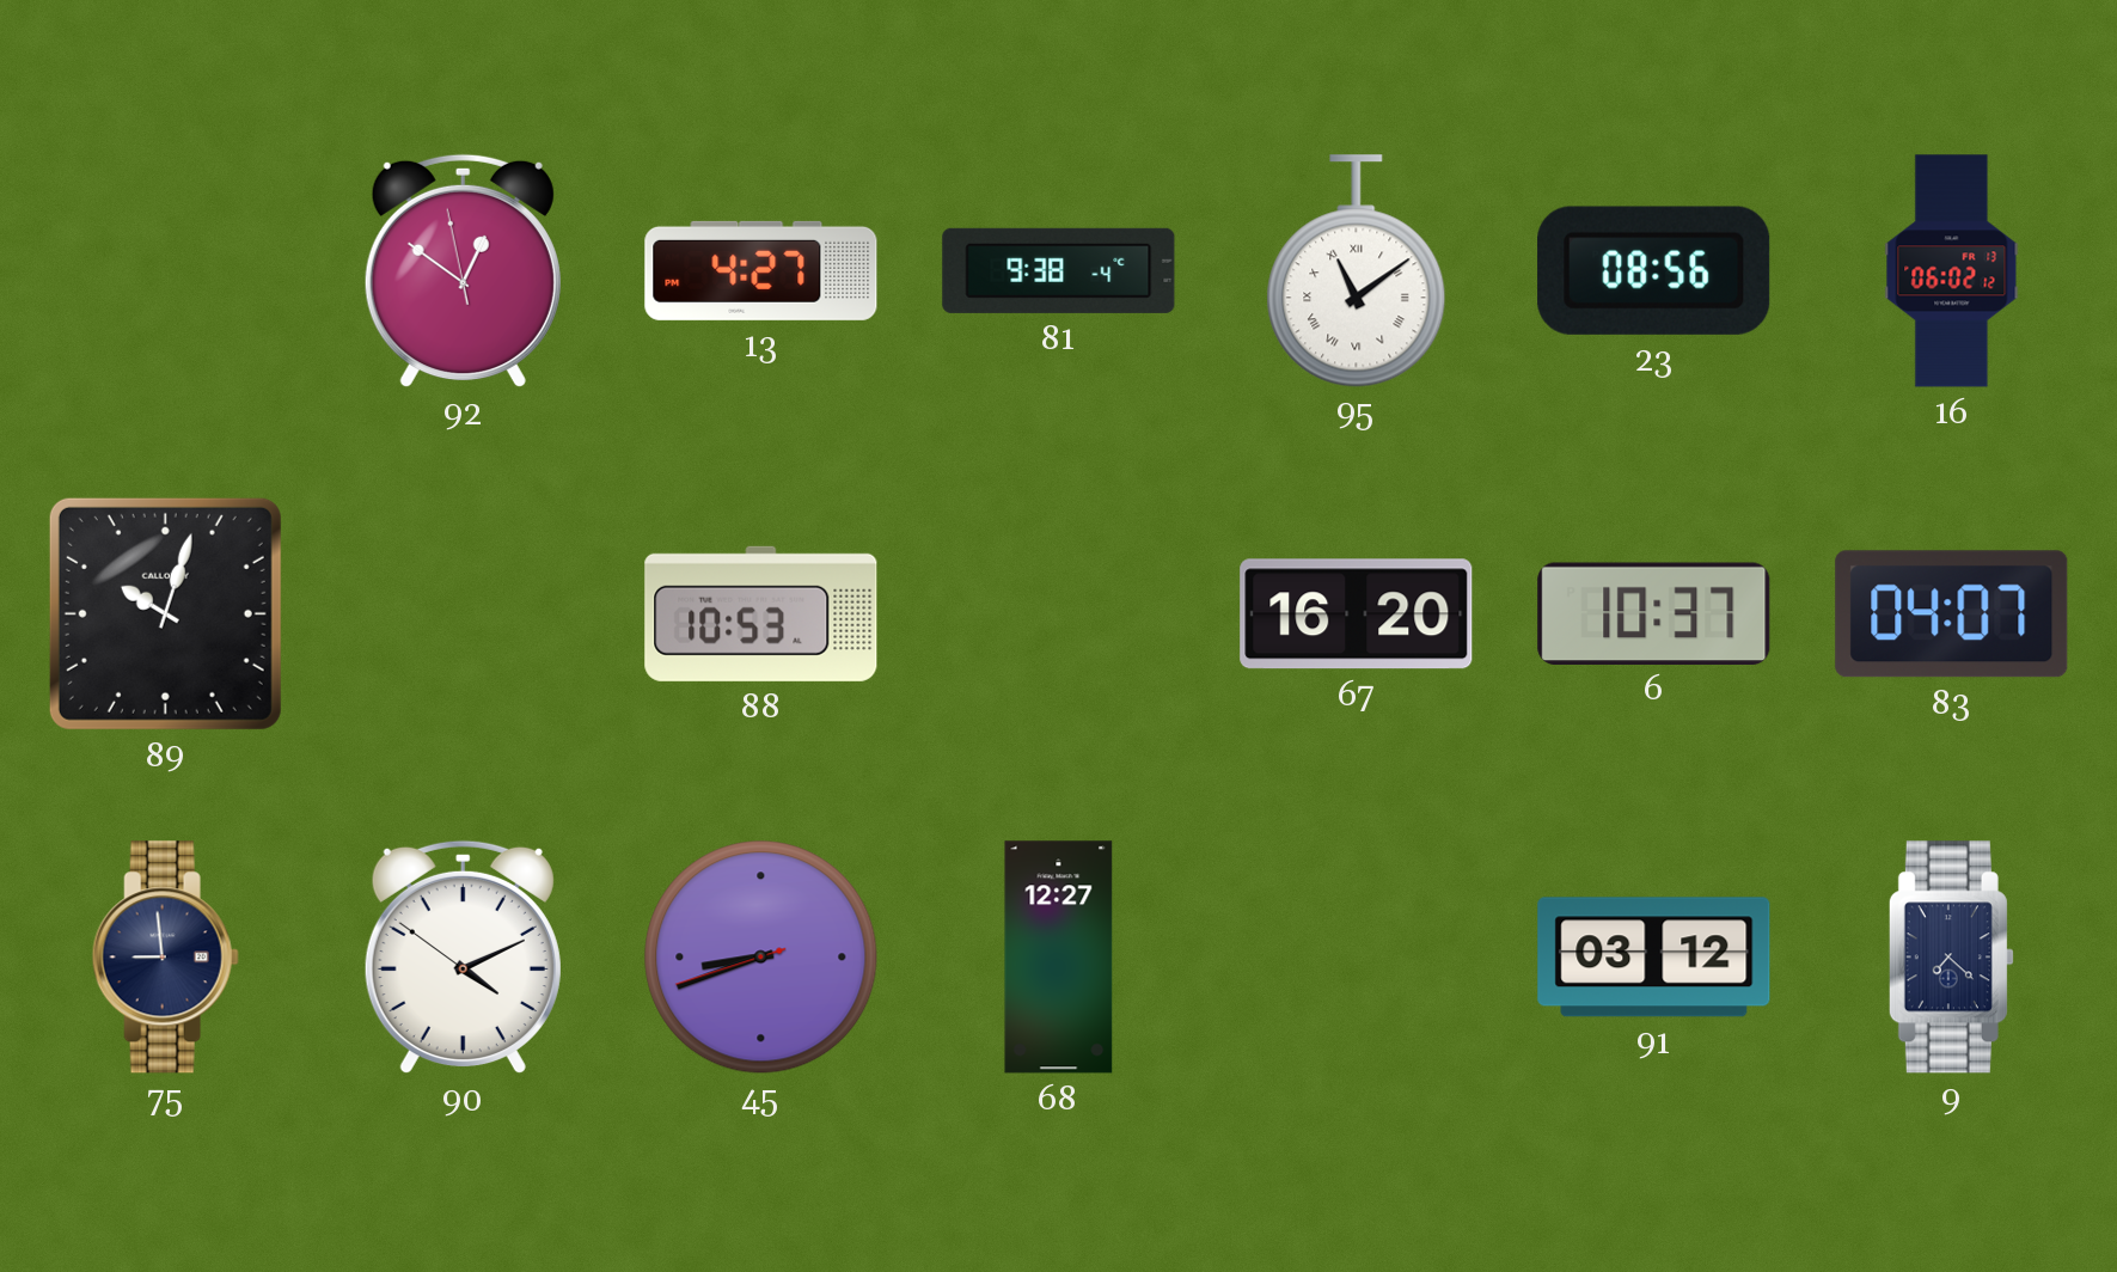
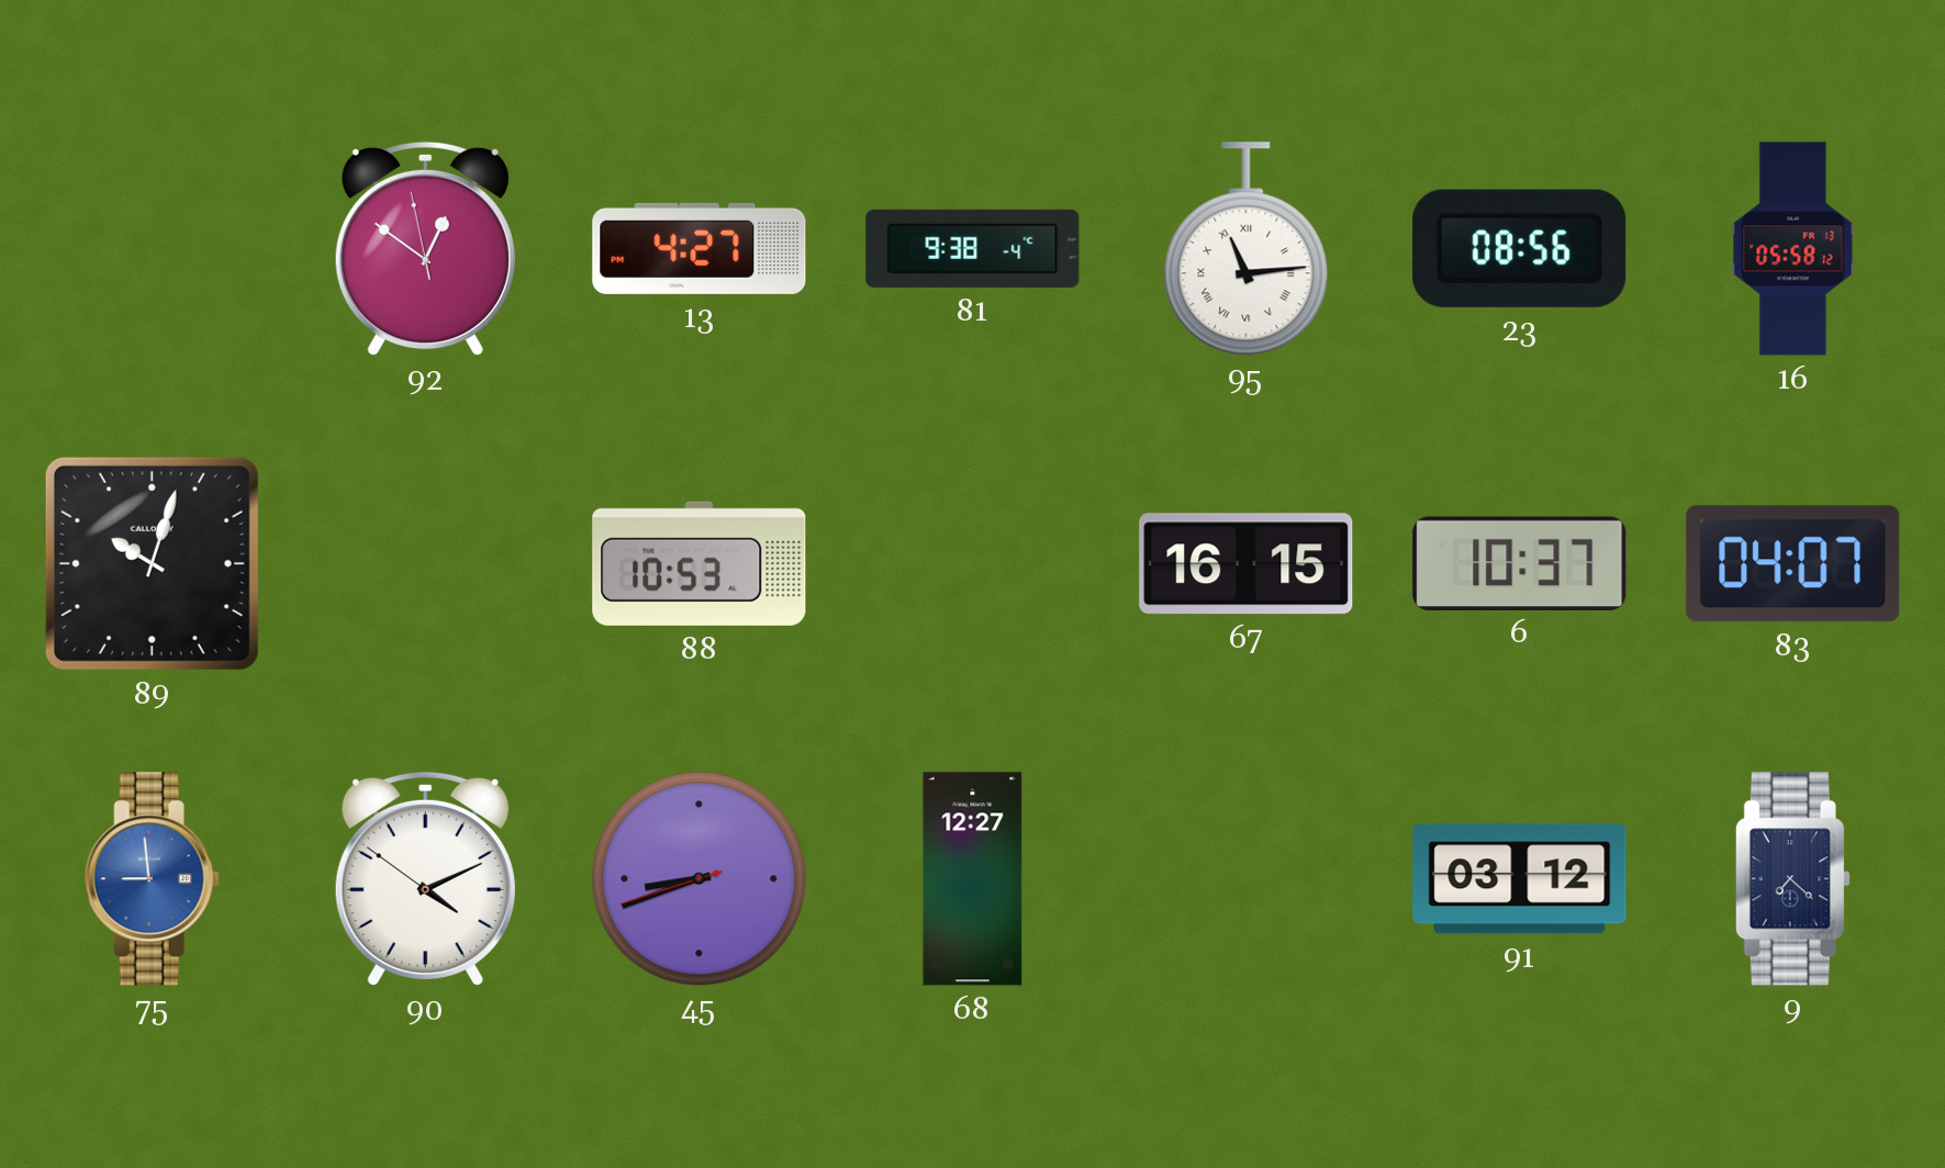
95: 11:09 -> 11:14
16: 06:02 -> 05:58
67: 16:20 -> 16:15
75 dial: navy -> blue
